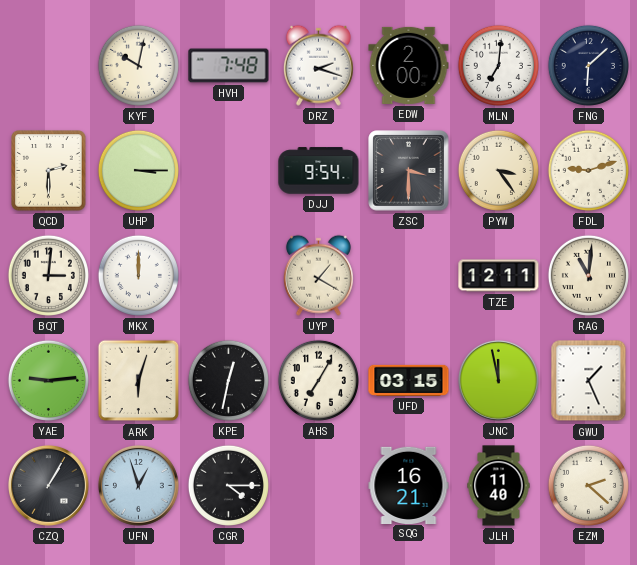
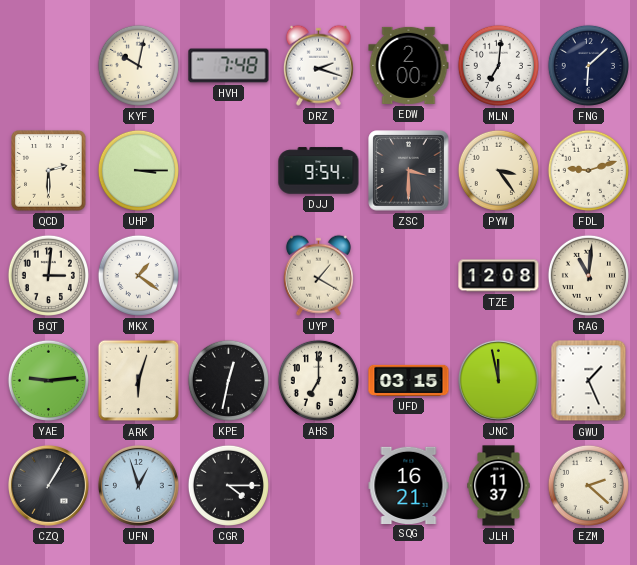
MKX: 12:00 -> 1:21
TZE: 12:11 -> 12:08
AHS: 7:05 -> 7:00
JLH: 11:40 -> 11:37
